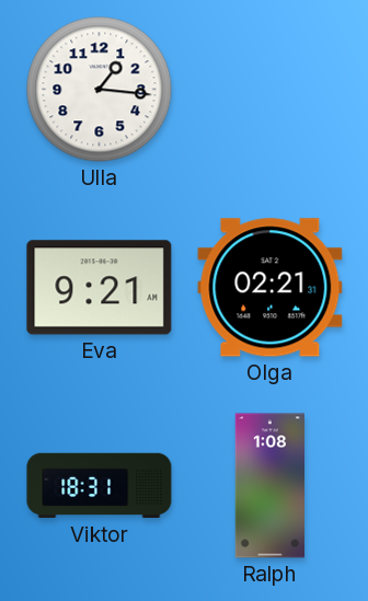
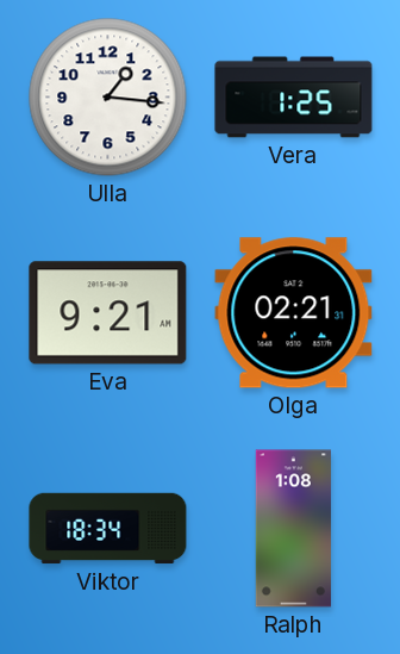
Vera: none -> 1:25
Viktor: 18:31 -> 18:34
